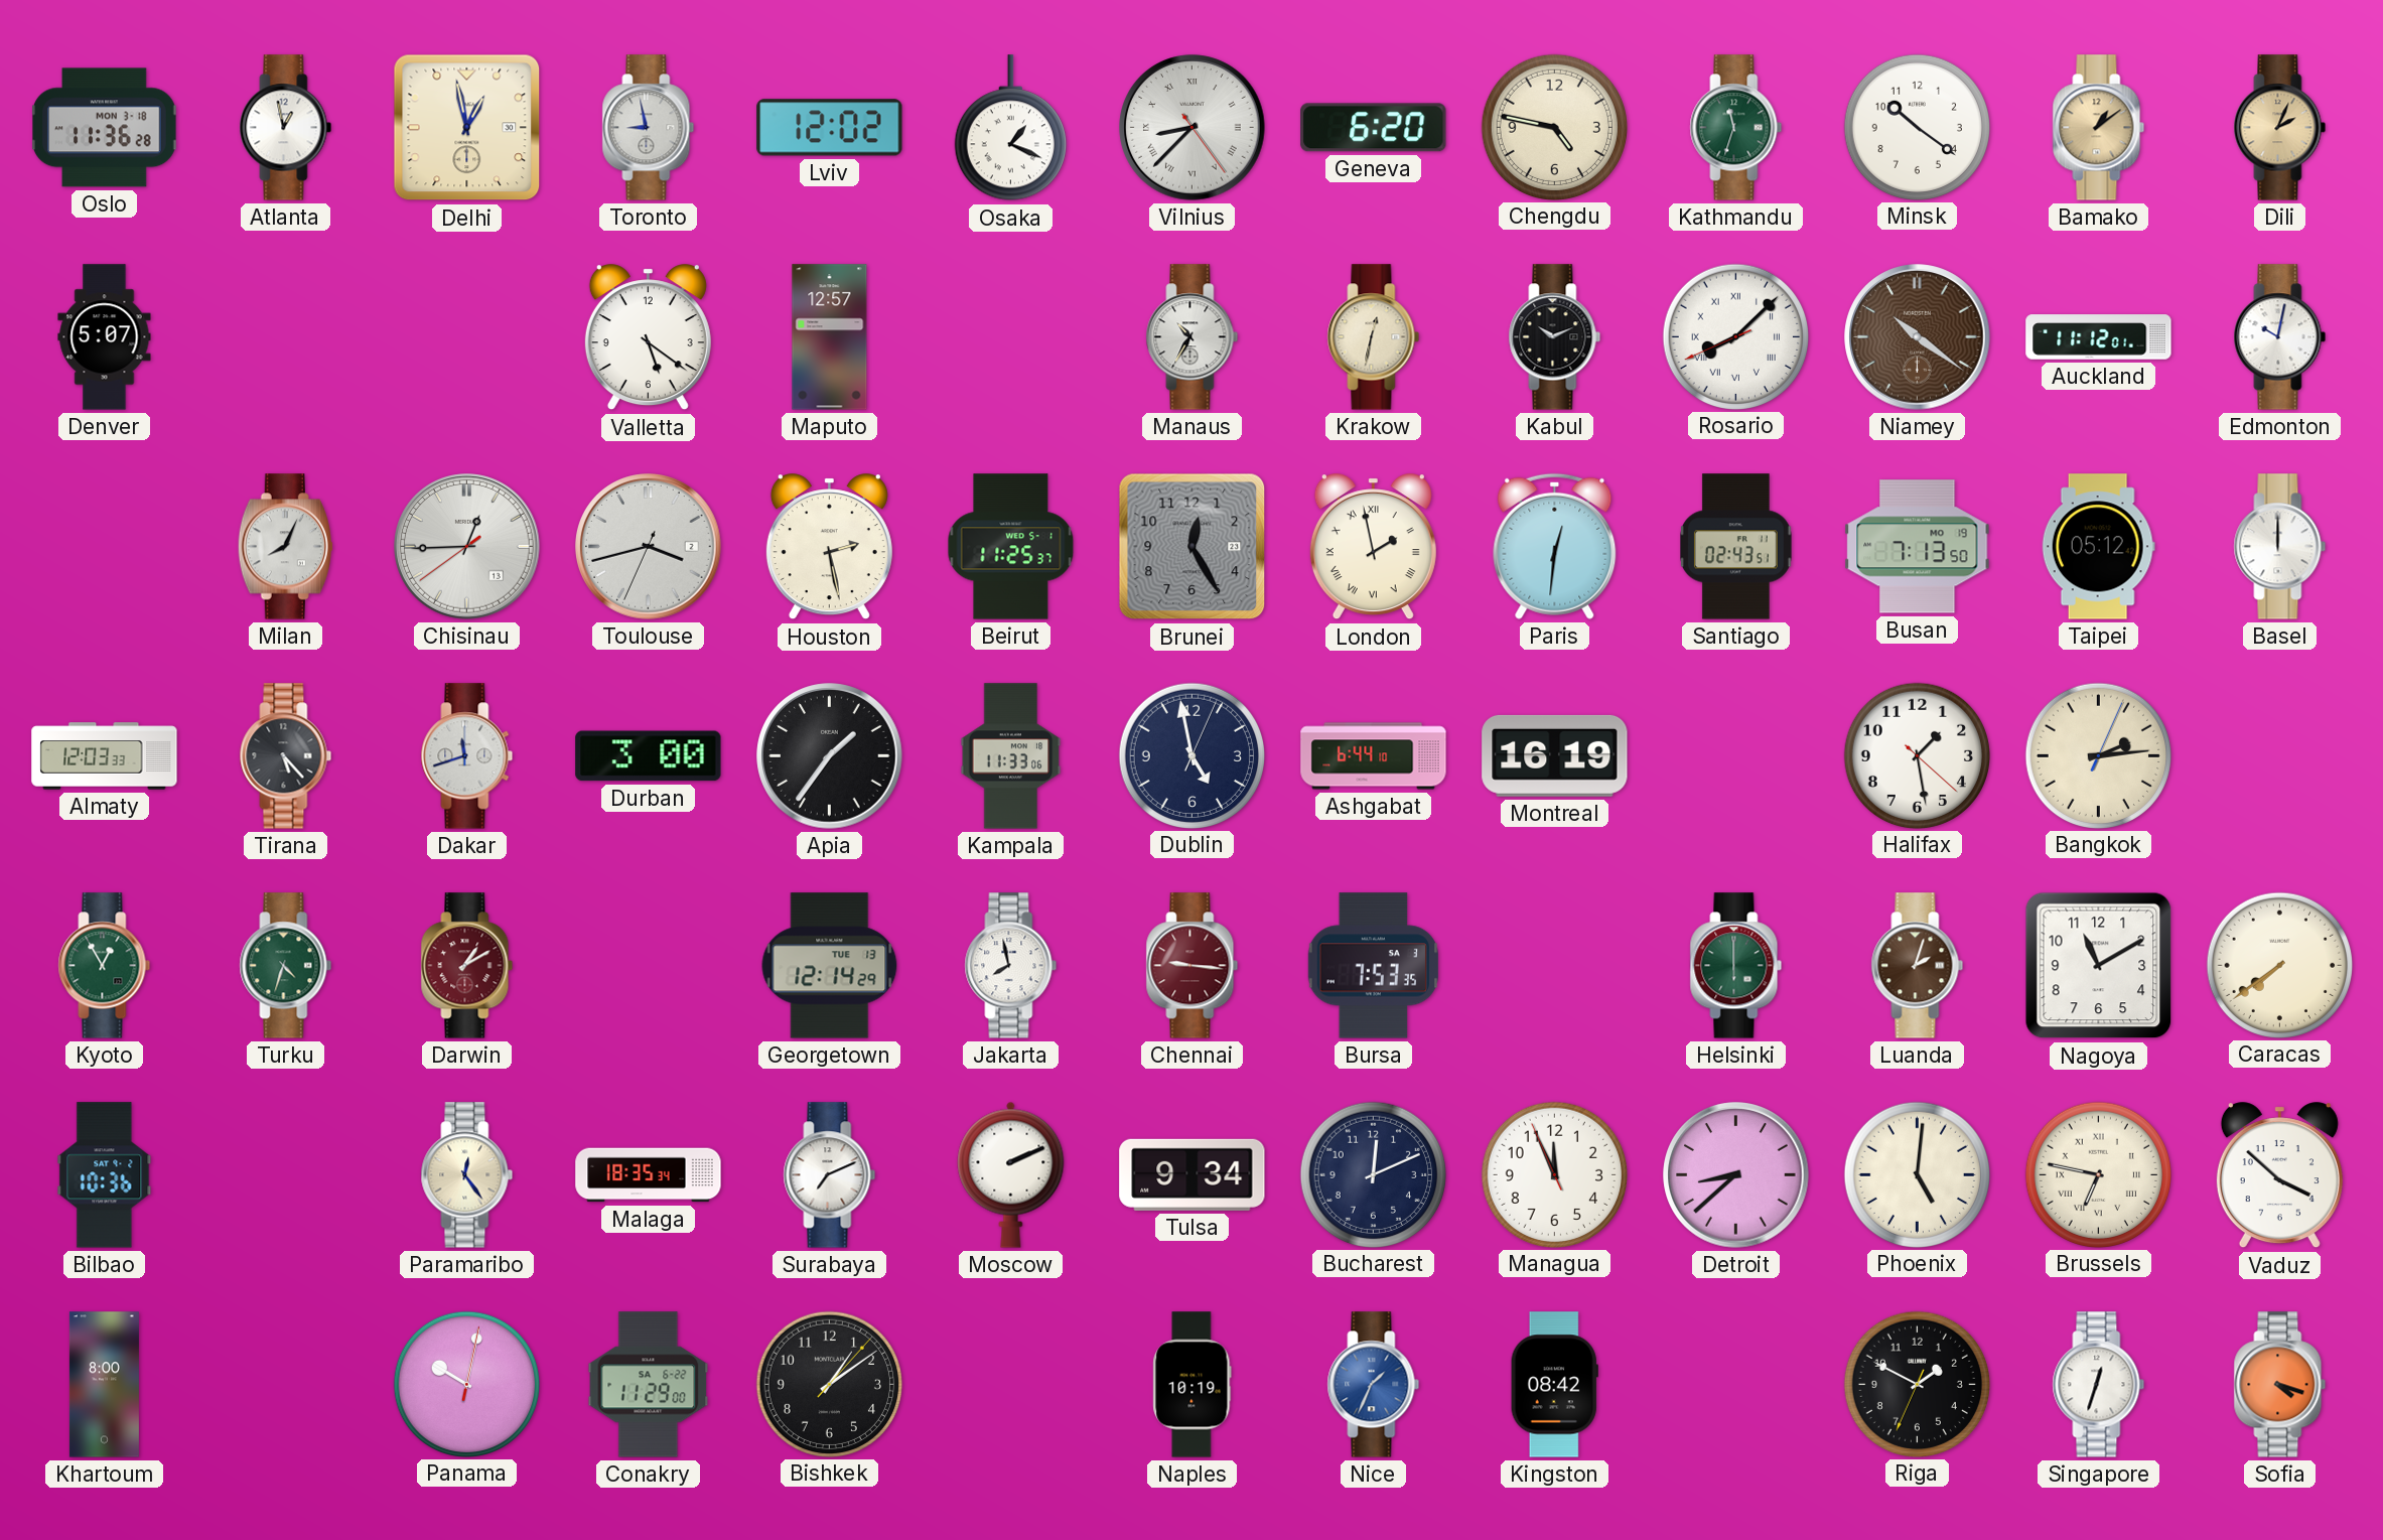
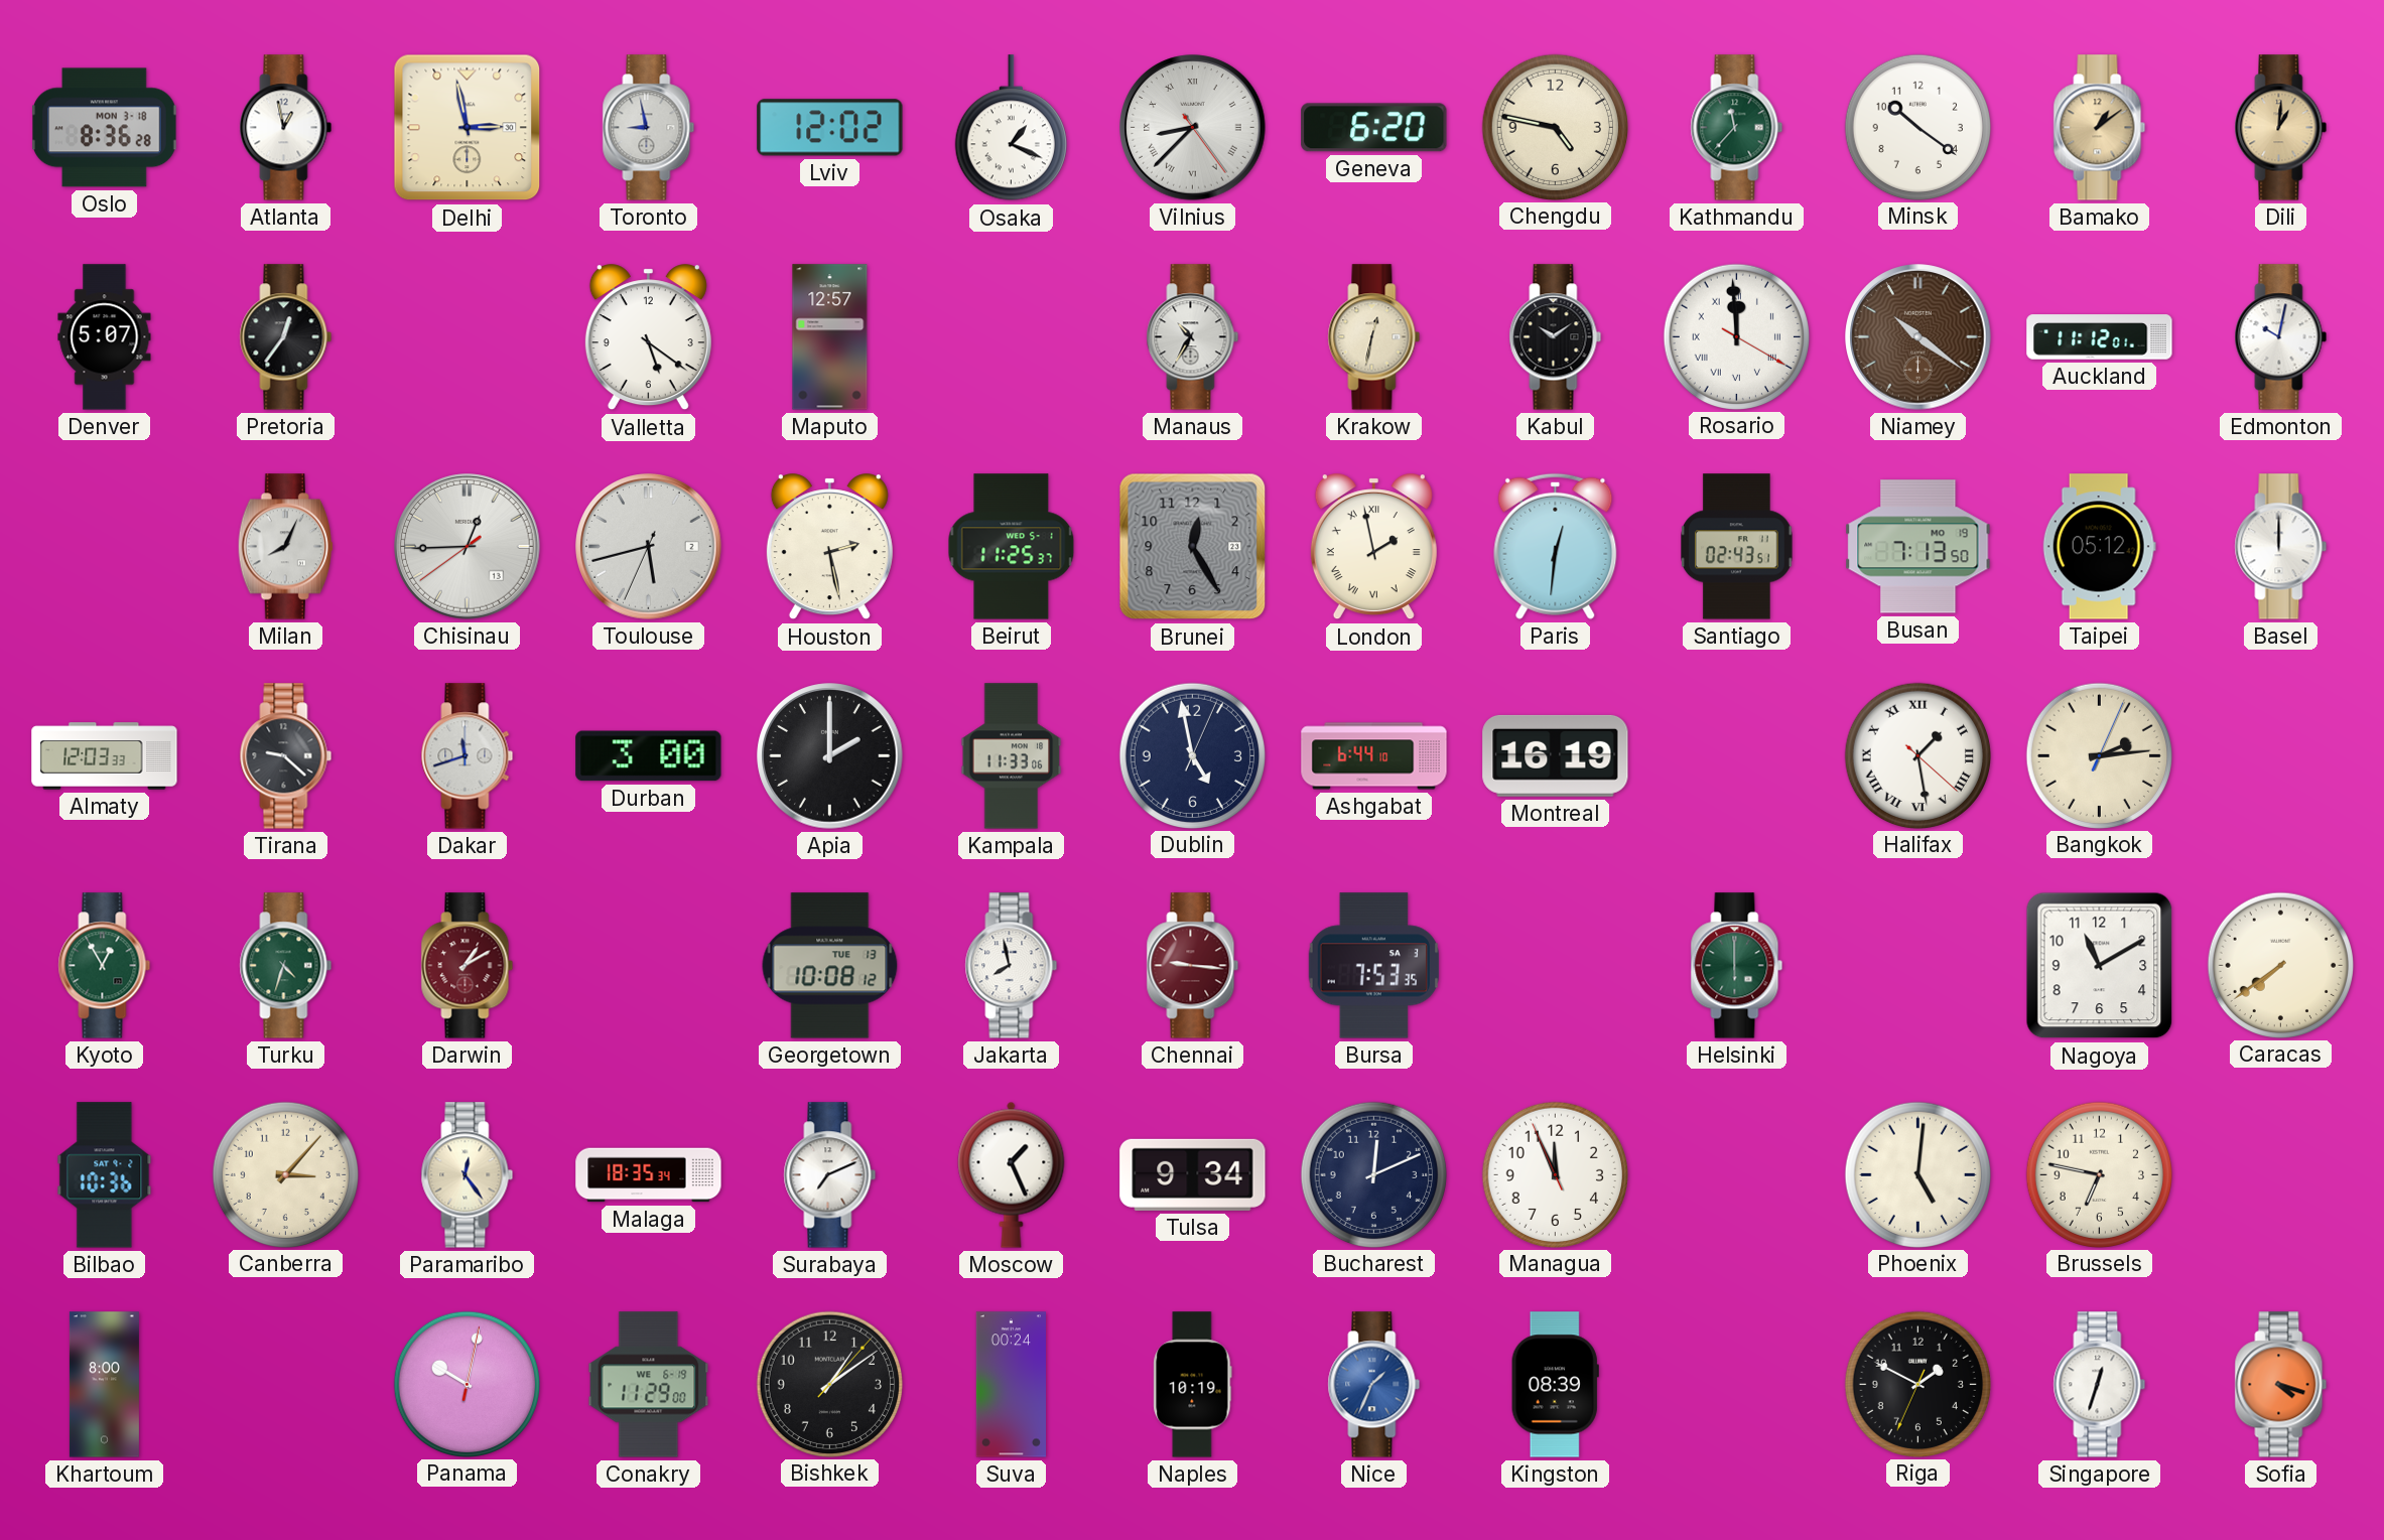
Oslo: 11:36 -> 8:36
Delhi: 12:58 -> 2:58
Kathmandu: 11:33 -> 11:37
Dili: 2:04 -> 1:01
Pretoria: none -> 12:36
Kabul: 10:11 -> 10:09
Rosario: 8:07 -> 11:59
Toulouse: 3:42 -> 5:42
Tirana: 5:23 -> 9:22
Apia: 1:36 -> 2:00
Halifax numerals: Arabic -> Roman
Georgetown: 12:14 -> 10:08
Luanda: 2:03 -> none
Canberra: none -> 3:07
Moscow: 2:11 -> 1:26
Detroit: 8:38 -> none
Brussels numerals: Roman -> Arabic
Vaduz: 3:52 -> none
Conakry date: SA 6-22 -> WE 6-19
Suva: none -> 00:24
Kingston: 08:42 -> 08:39
